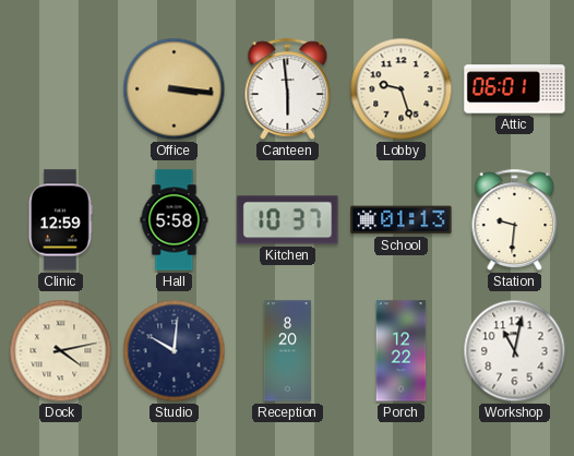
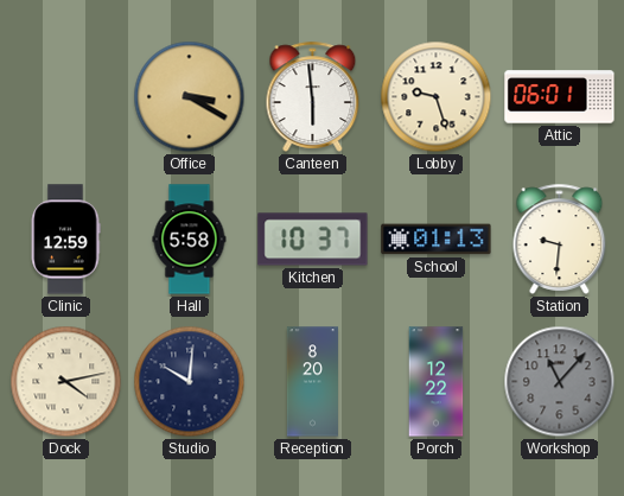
Office: 3:16 -> 3:20
Workshop: 11:02 -> 11:07
Workshop dial: white -> grey
